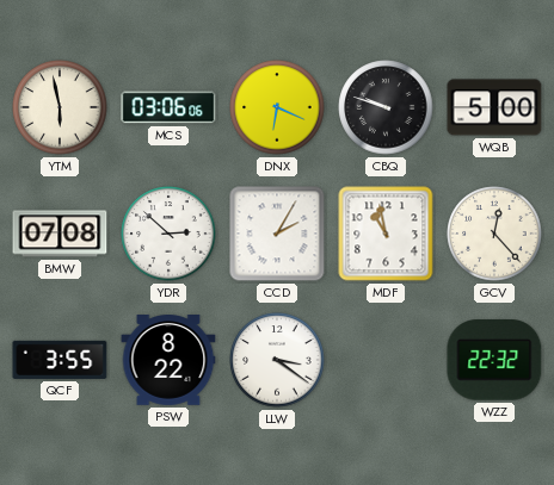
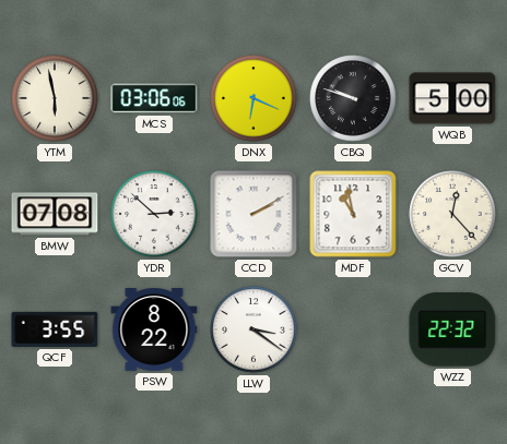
CCD: 2:05 -> 2:10
